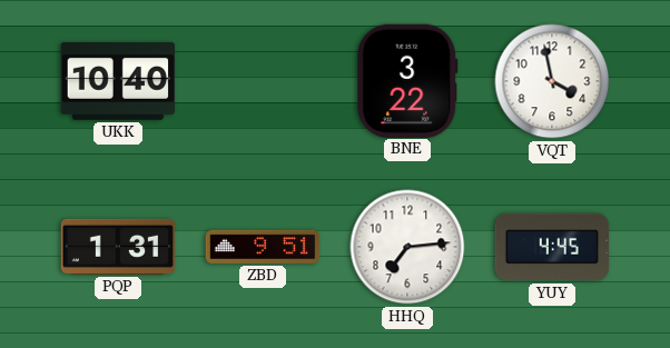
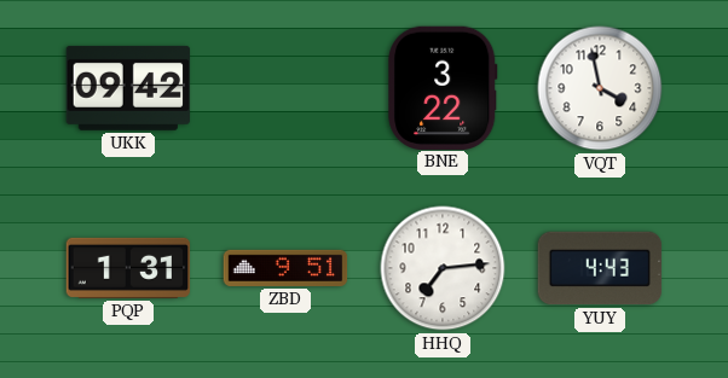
UKK: 10:40 -> 09:42
YUY: 4:45 -> 4:43
